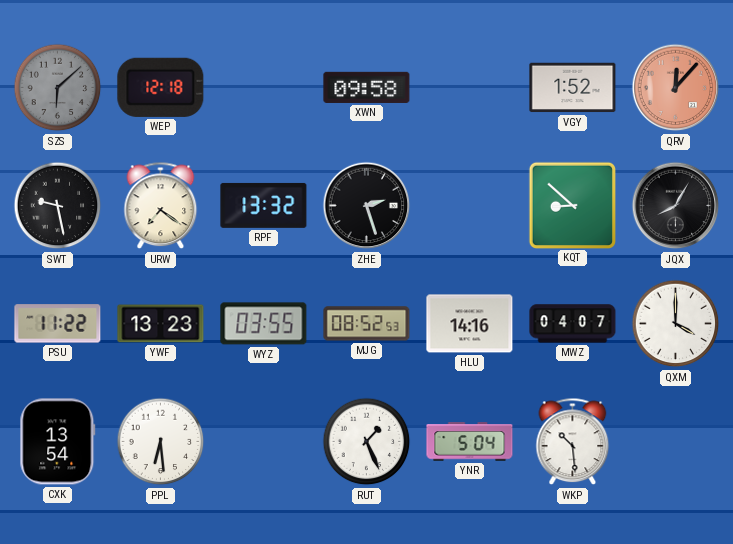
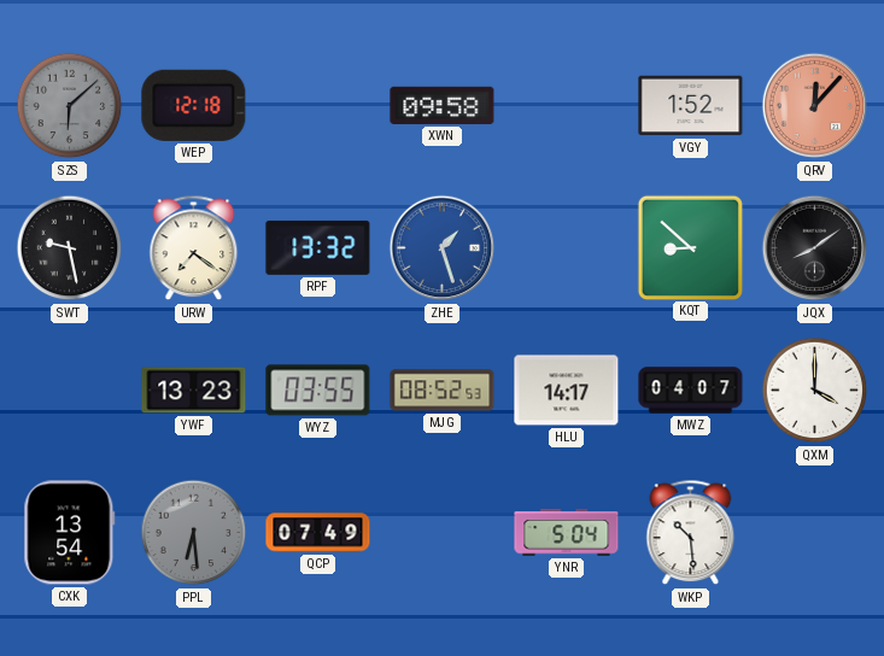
ZHE: 2:27 -> 1:27
ZHE dial: black -> blue
JQX: 8:05 -> 8:09
PSU: 11:22 -> none
HLU: 14:16 -> 14:17
PPL dial: white -> grey
QCP: none -> 07:49
RUT: 1:26 -> none
